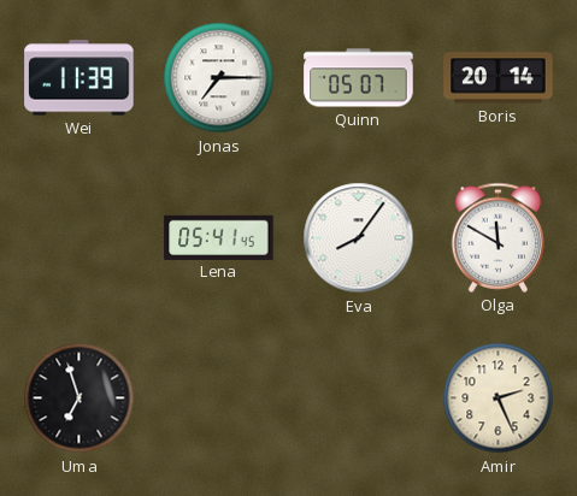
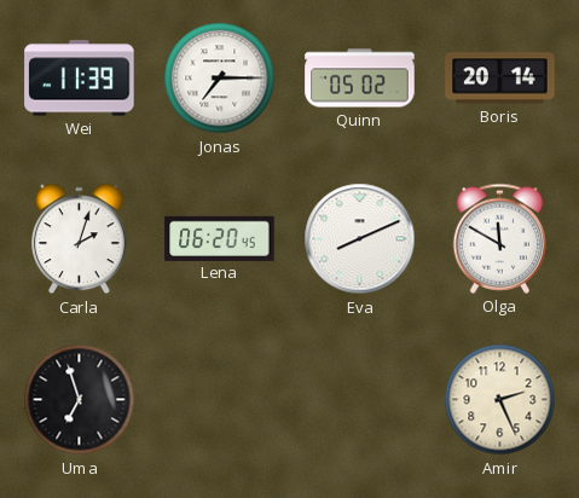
Quinn: 05:07 -> 05:02
Carla: none -> 2:03
Lena: 05:41 -> 06:20
Eva: 8:06 -> 8:11
